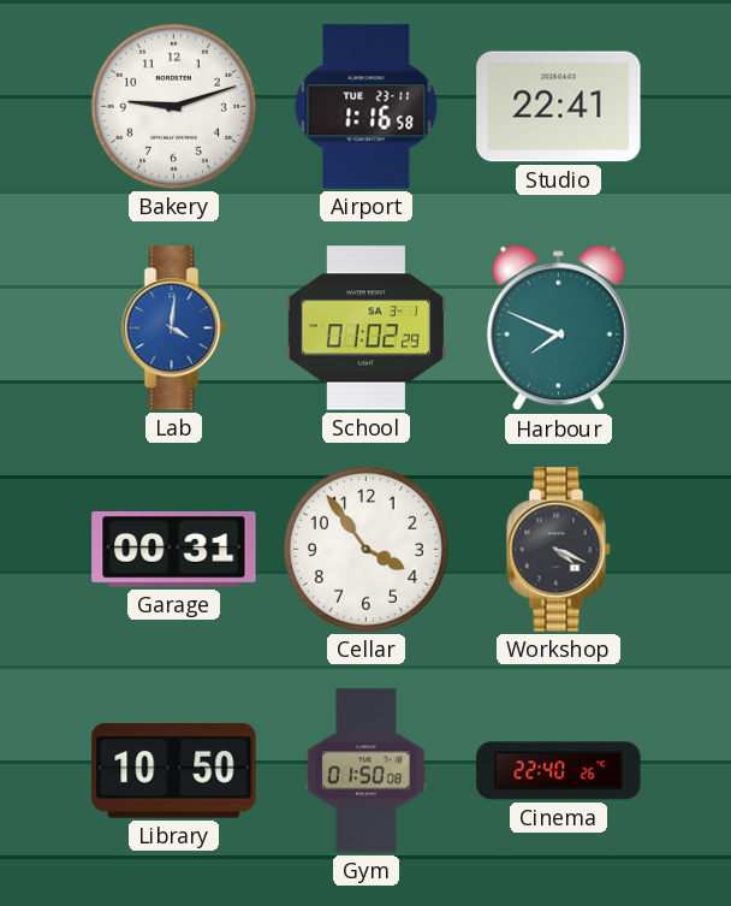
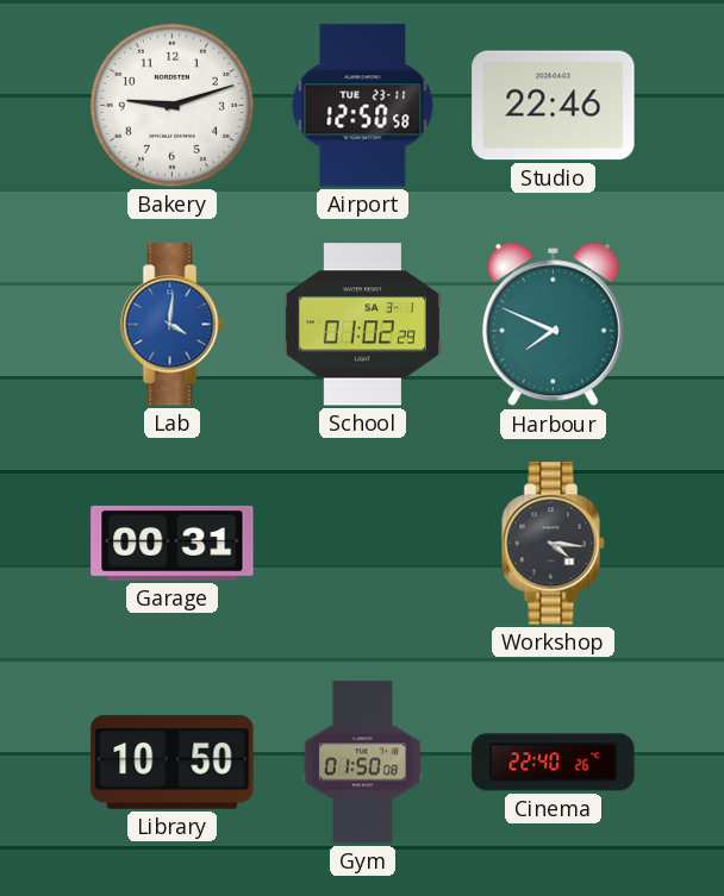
Airport: 1:16 -> 12:50
Studio: 22:41 -> 22:46
Cellar: 3:54 -> none
Workshop: 4:19 -> 4:16
